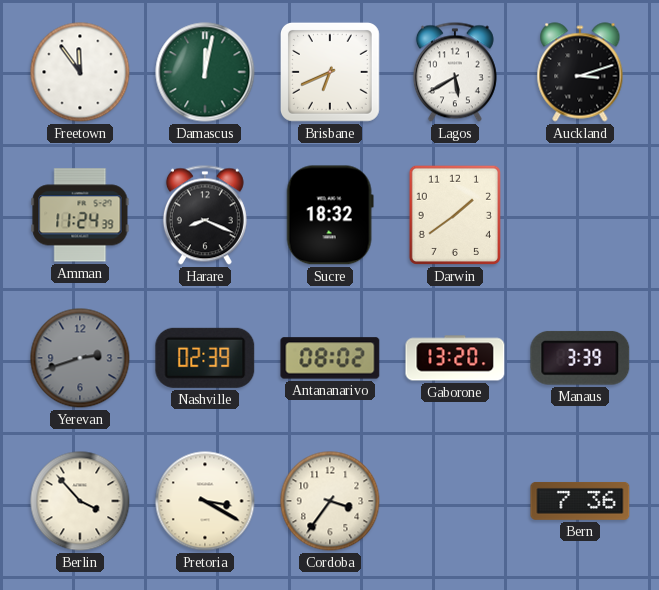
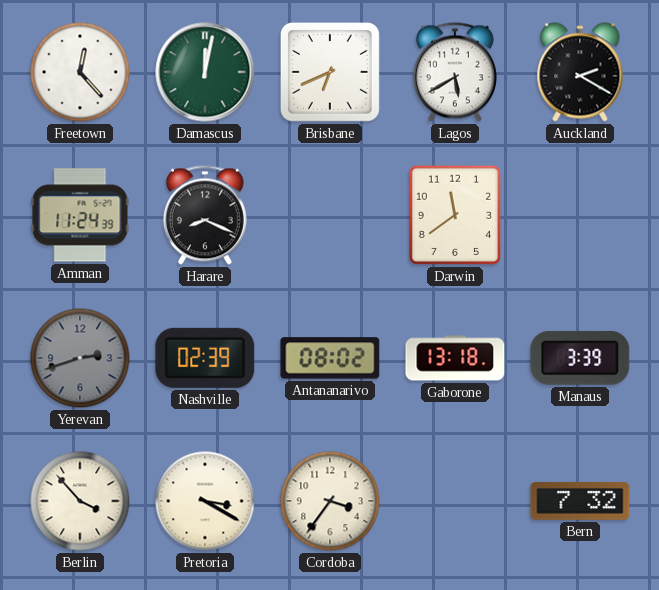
Freetown: 11:54 -> 12:23
Auckland: 3:12 -> 2:20
Sucre: 18:32 -> none
Darwin: 1:39 -> 11:39
Gaborone: 13:20 -> 13:18
Bern: 7:36 -> 7:32
